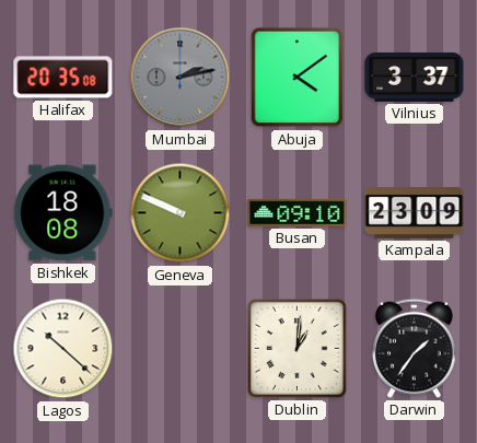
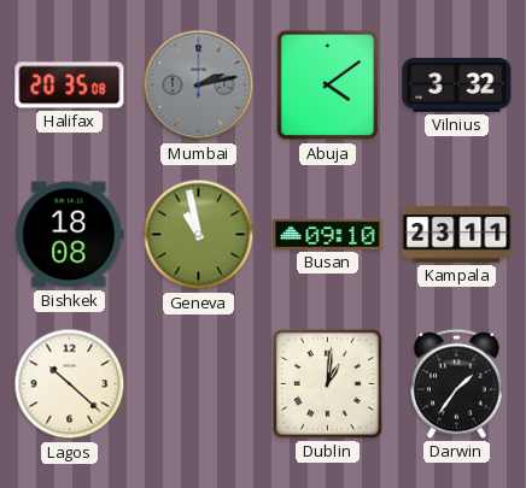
Vilnius: 3:37 -> 3:32
Geneva: 9:49 -> 10:58
Kampala: 23:09 -> 23:11
